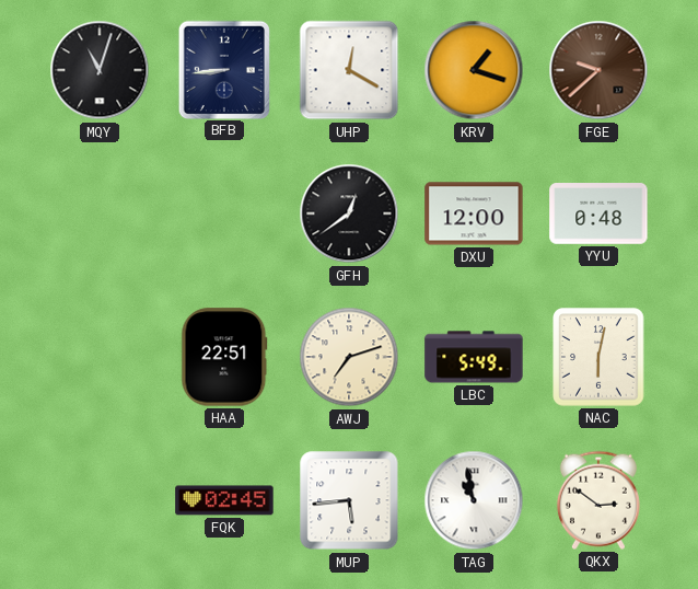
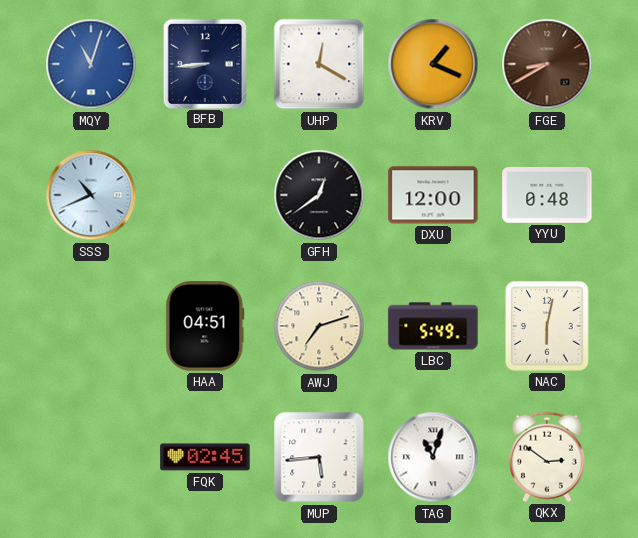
MQY dial: black -> blue
KRV: 1:18 -> 1:19
FGE: 9:38 -> 8:40
SSS: none -> 10:41
HAA: 22:51 -> 04:51
TAG: 10:58 -> 11:03
